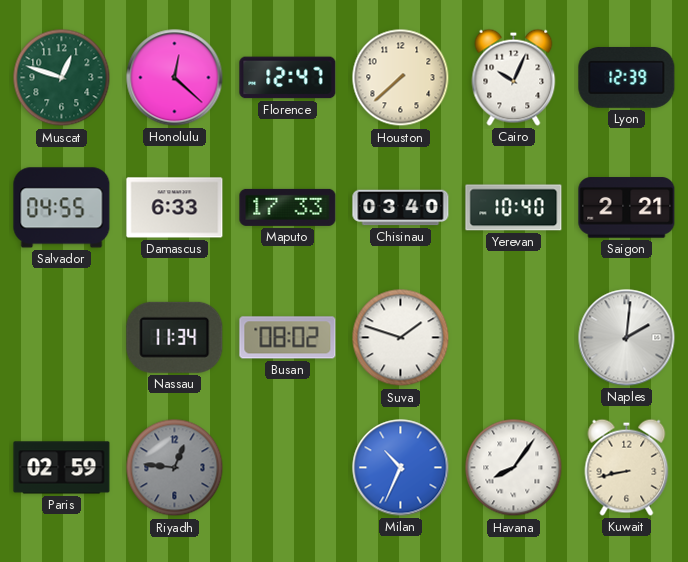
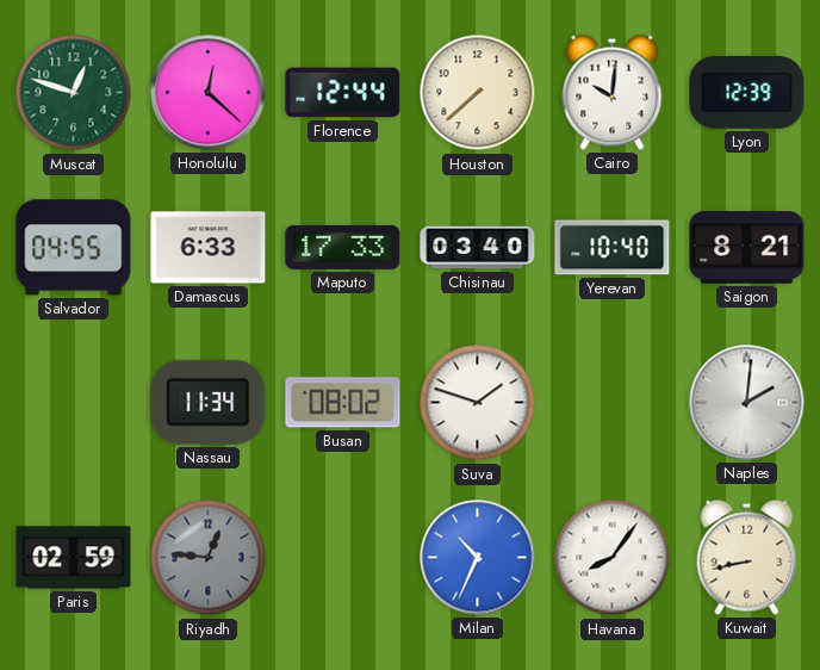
Florence: 12:47 -> 12:44
Cairo: 10:04 -> 10:01
Saigon: 2:21 -> 8:21
